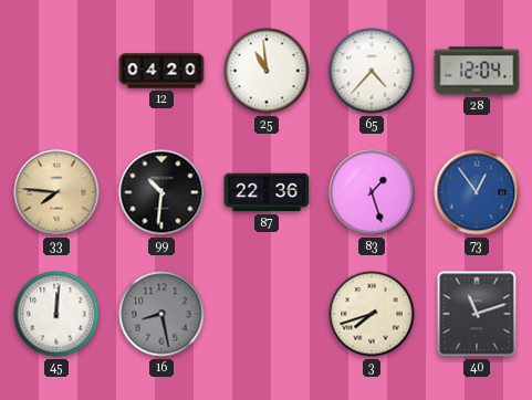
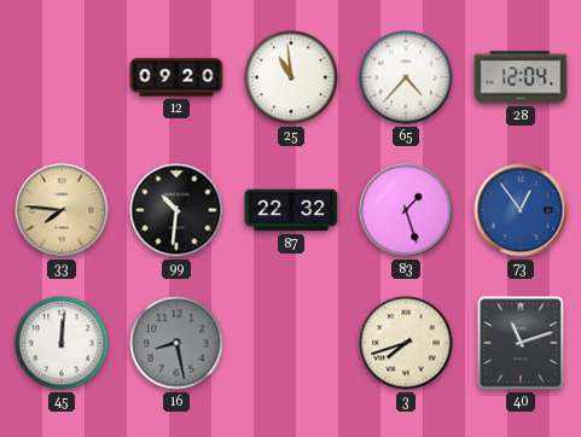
12: 04:20 -> 09:20
87: 22:36 -> 22:32
